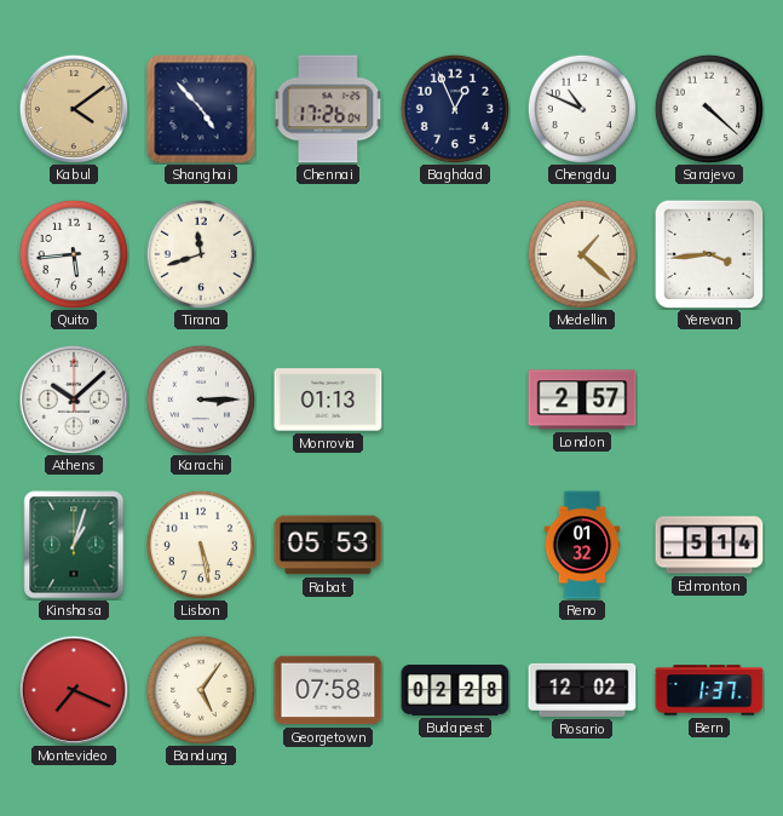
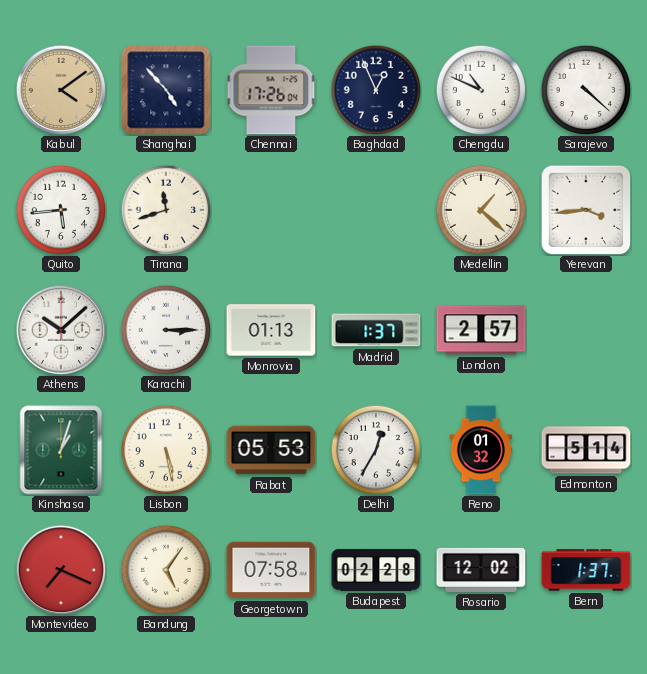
Madrid: none -> 1:37
Delhi: none -> 12:35
